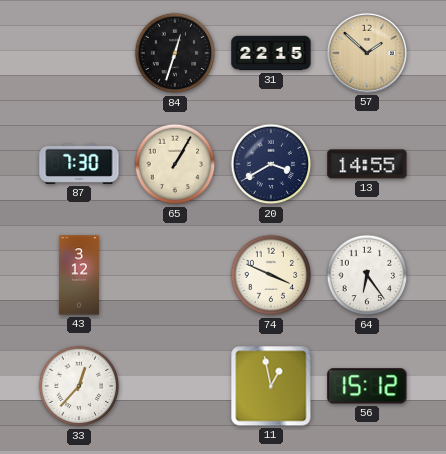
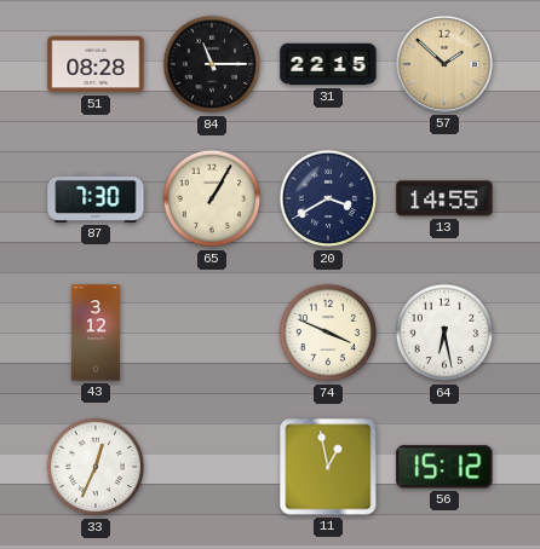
51: none -> 08:28
84: 12:33 -> 11:15
64: 6:24 -> 6:28
33: 12:37 -> 12:34
